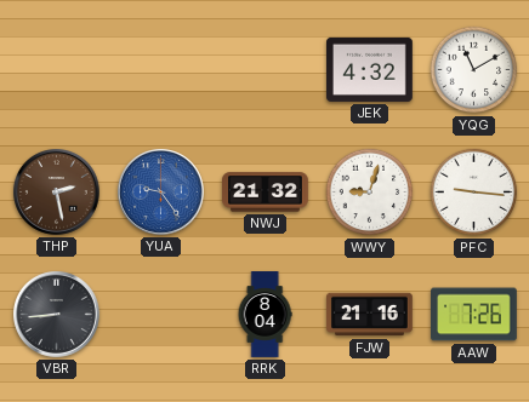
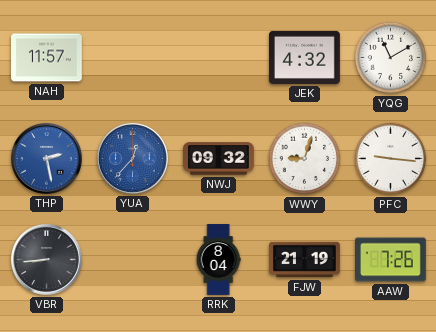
NAH: none -> 11:57
THP dial: brown -> blue
YUA: 9:24 -> 12:37
NWJ: 21:32 -> 09:32
FJW: 21:16 -> 21:19
